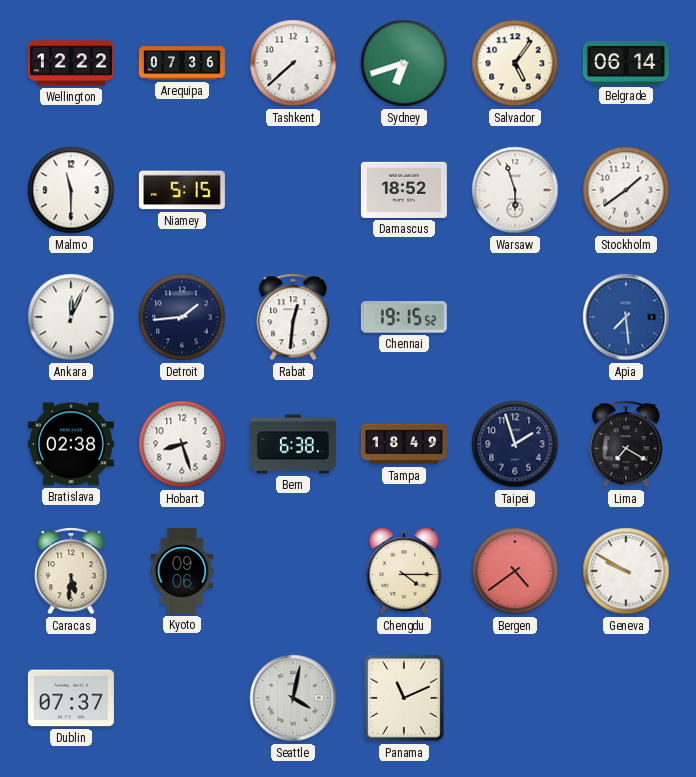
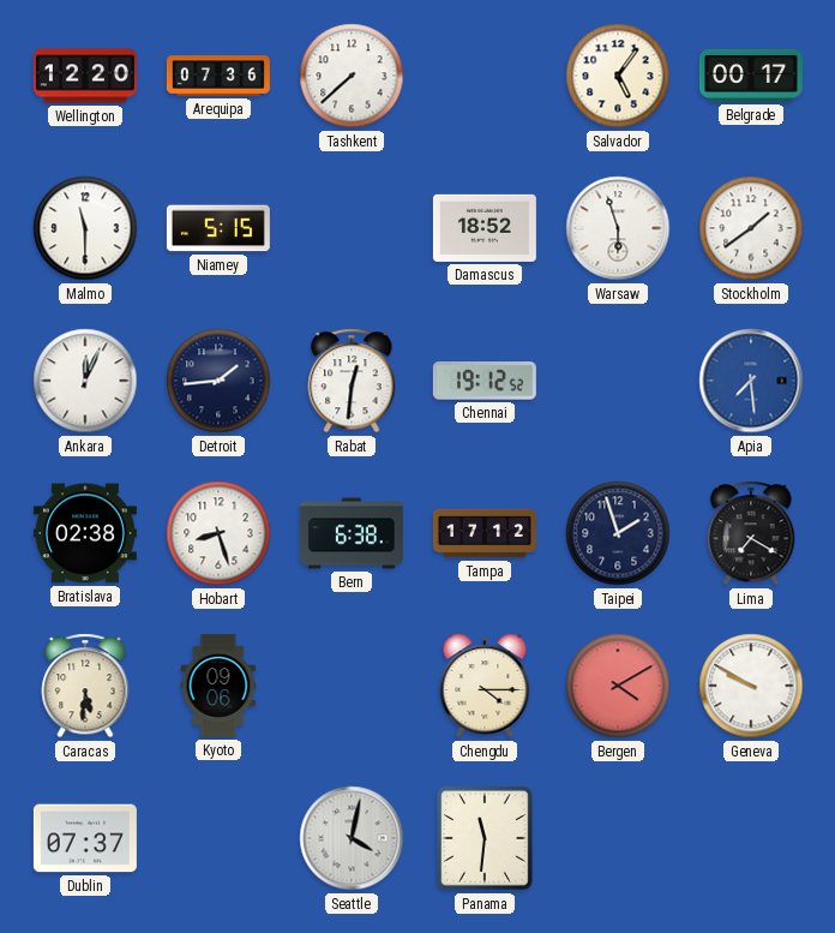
Wellington: 12:22 -> 12:20
Sydney: 6:42 -> none
Belgrade: 06:14 -> 00:17
Chennai: 19:15 -> 19:12
Tampa: 18:49 -> 17:12
Bergen: 4:39 -> 4:10
Panama: 11:11 -> 11:31
